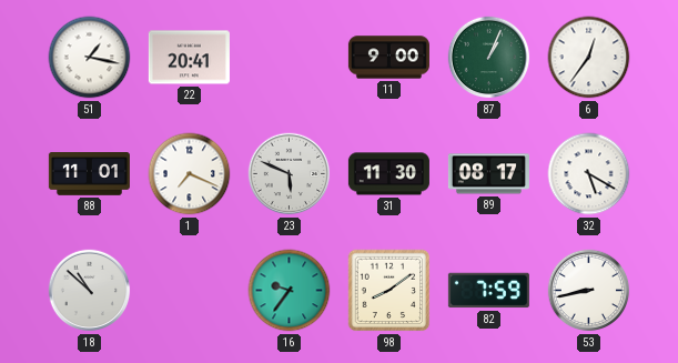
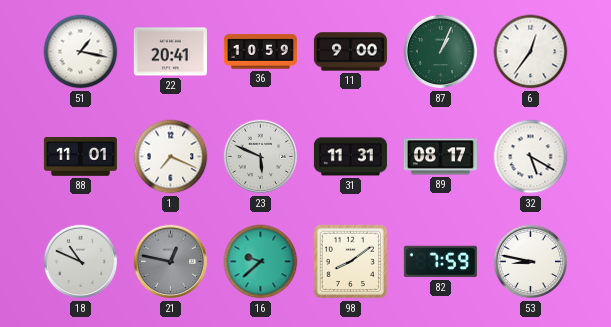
36: none -> 10:59
31: 11:30 -> 11:31
18: 10:52 -> 10:49
21: none -> 12:47
16: 9:36 -> 9:38
53: 8:43 -> 8:47
